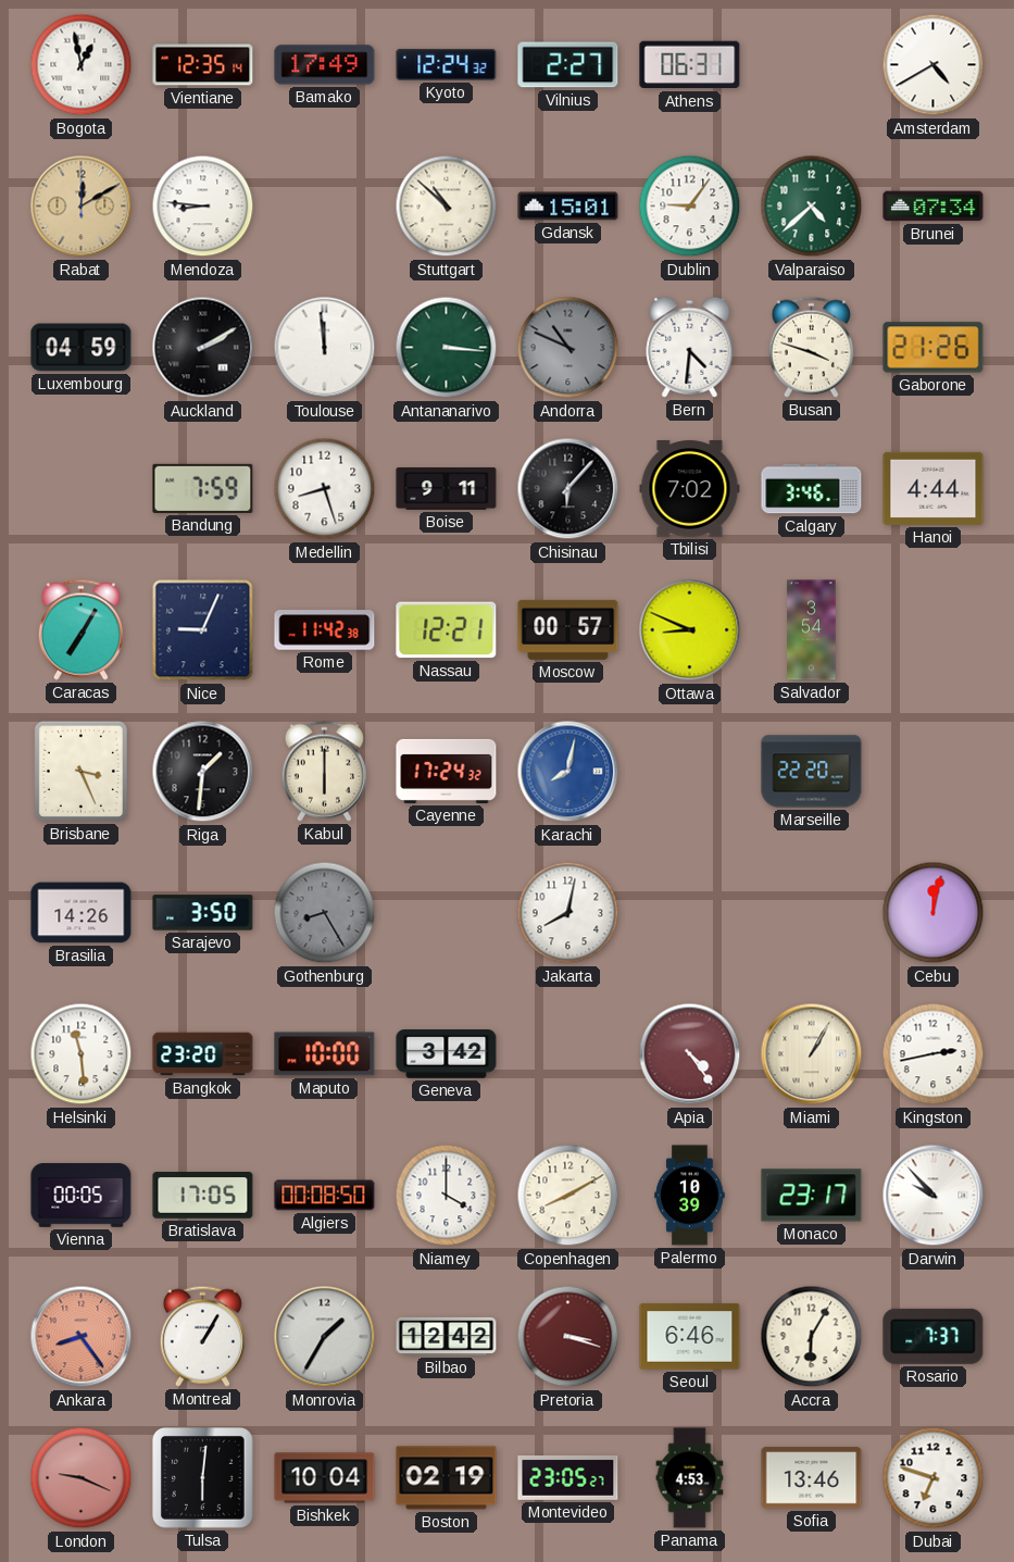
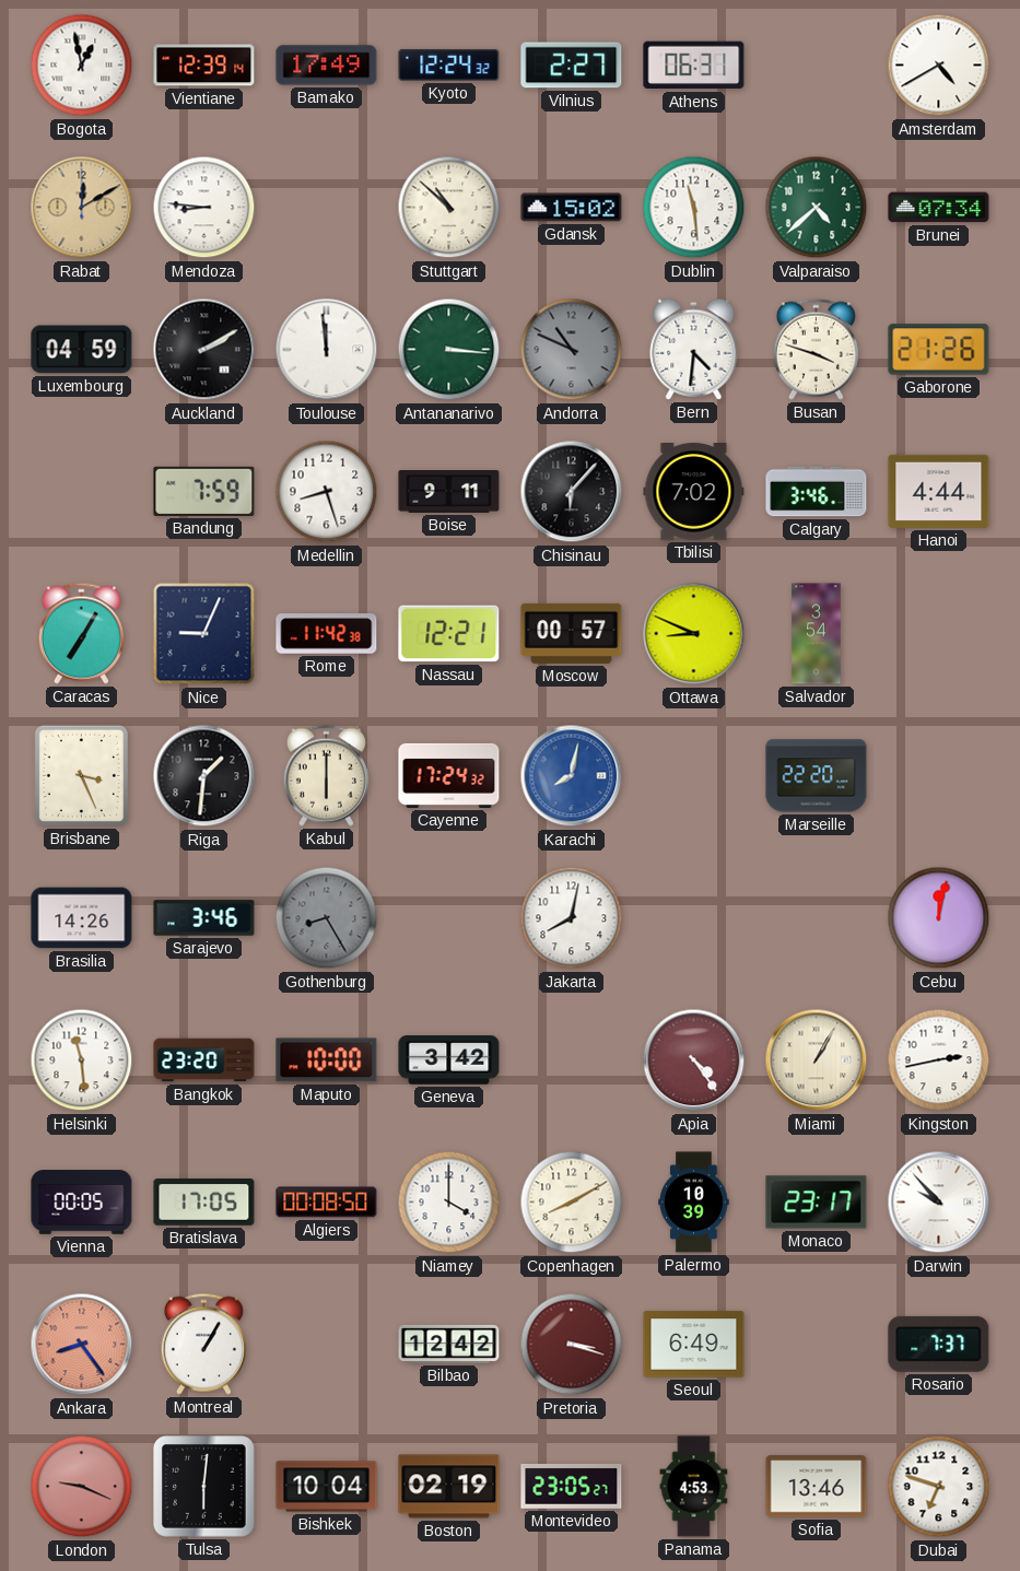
Vientiane: 12:35 -> 12:39
Gdansk: 15:01 -> 15:02
Dublin: 9:06 -> 11:29
Sarajevo: 3:50 -> 3:46
Monrovia: 1:35 -> none
Seoul: 6:46 -> 6:49
Accra: 6:05 -> none
